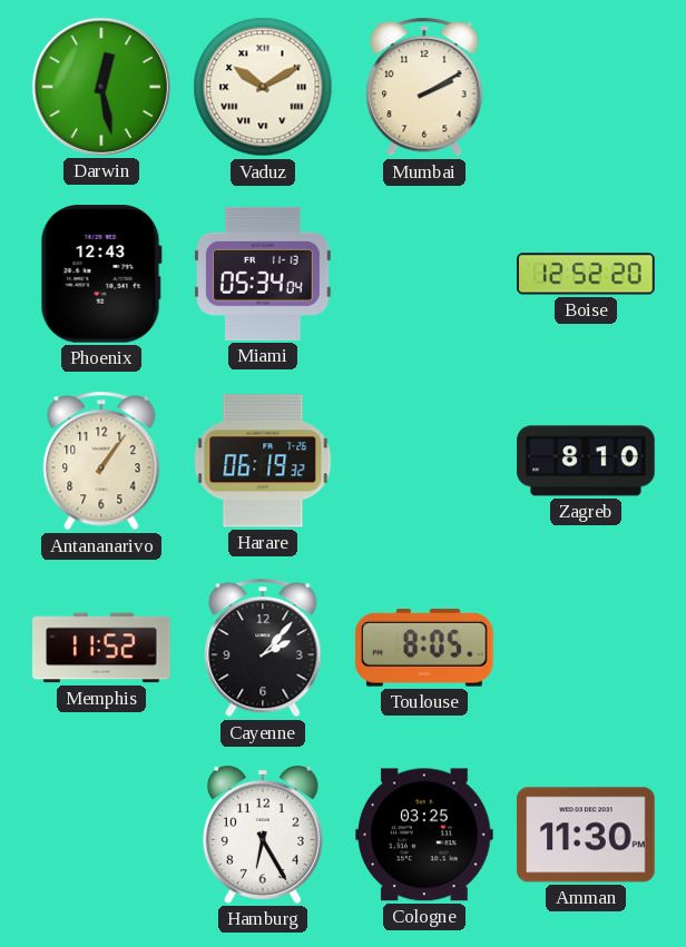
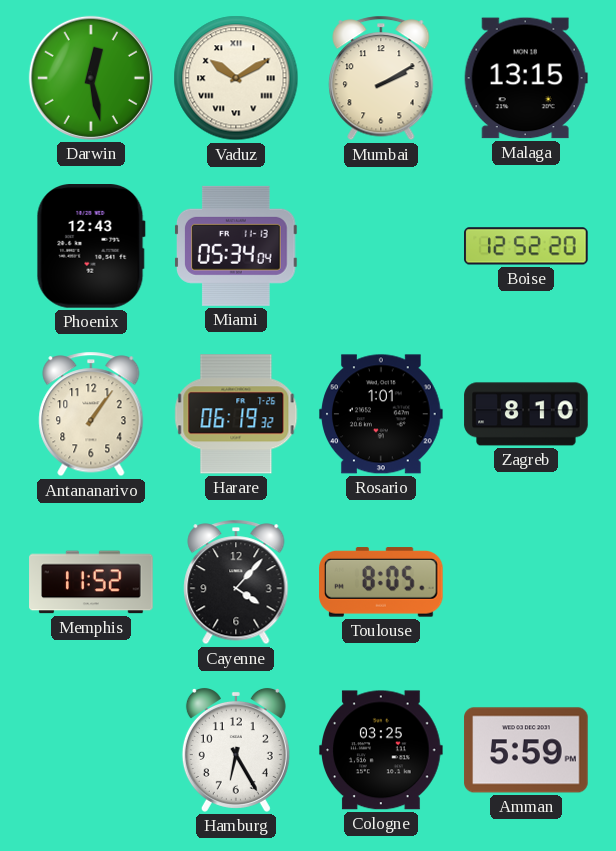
Malaga: none -> 13:15
Rosario: none -> 1:01
Cayenne: 2:07 -> 4:07
Amman: 11:30 -> 5:59
